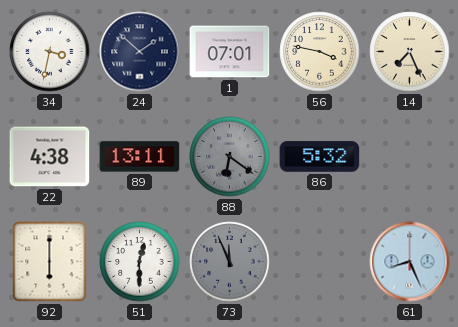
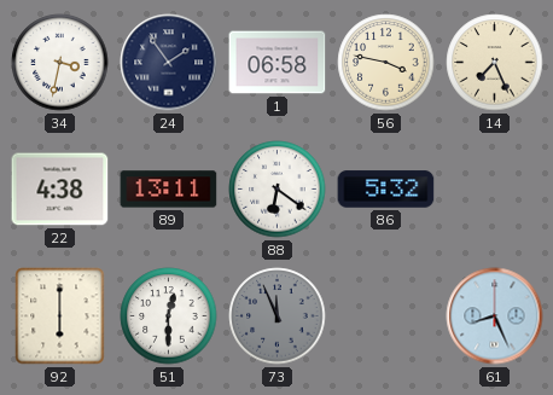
24: 1:52 -> 1:54
1: 07:01 -> 06:58
88 dial: grey -> white
